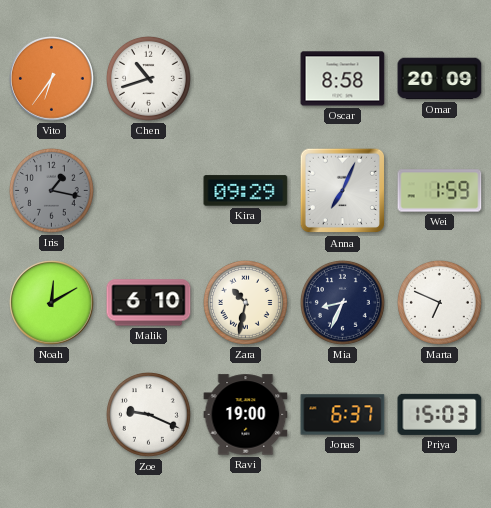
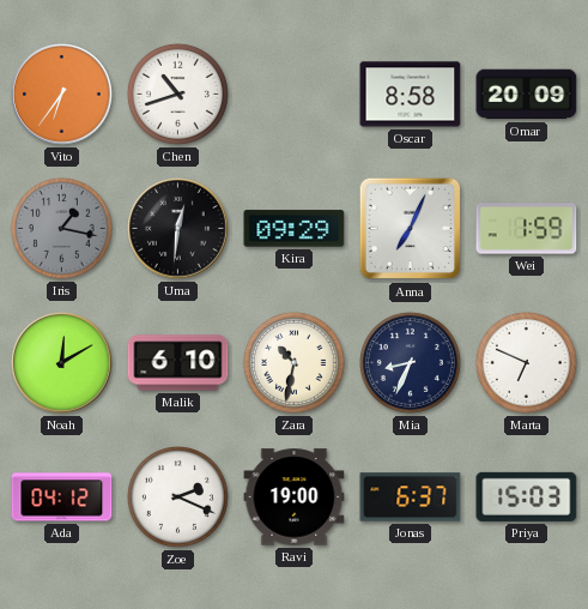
Uma: none -> 12:31
Ada: none -> 04:12
Zoe: 9:19 -> 2:19
